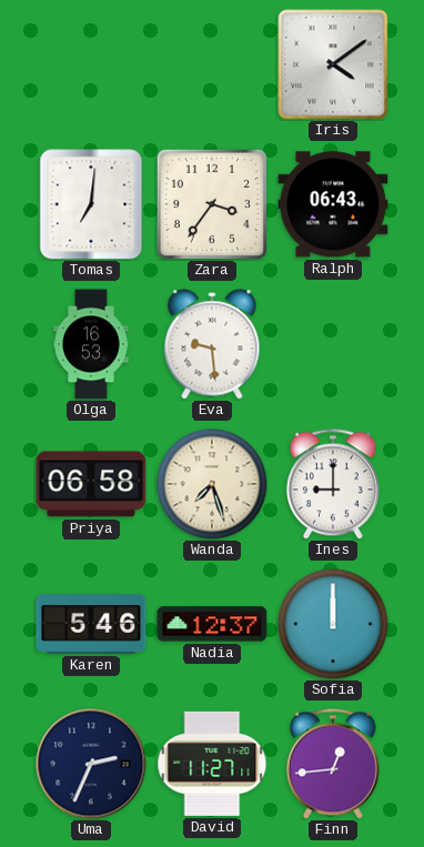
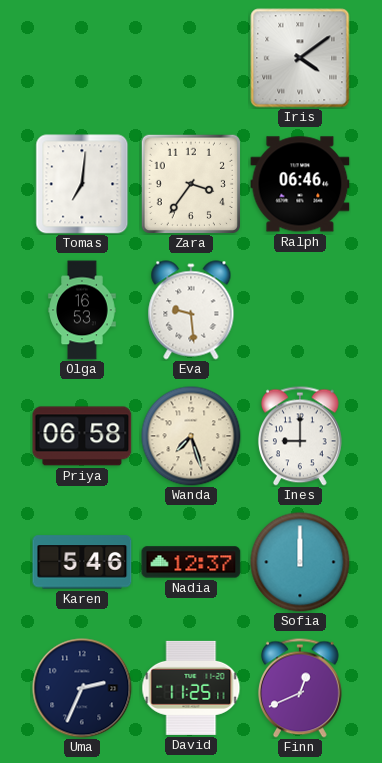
Ralph: 06:43 -> 06:46
David: 11:27 -> 11:25
Finn: 12:44 -> 12:41
